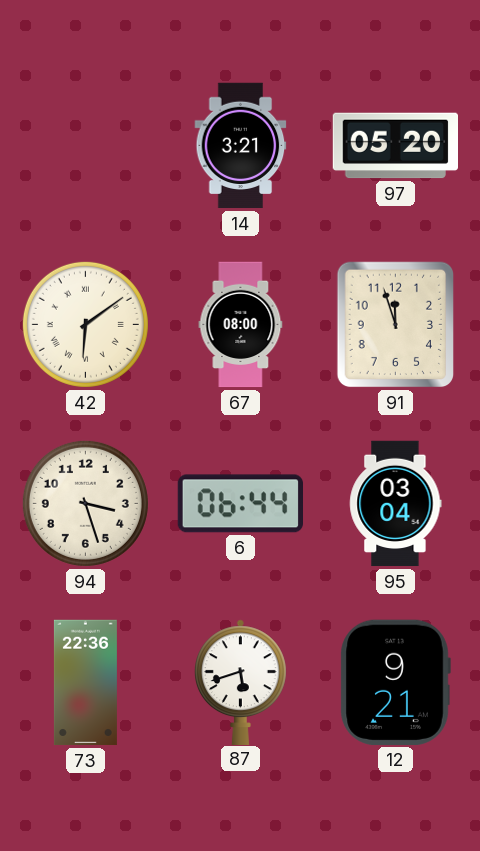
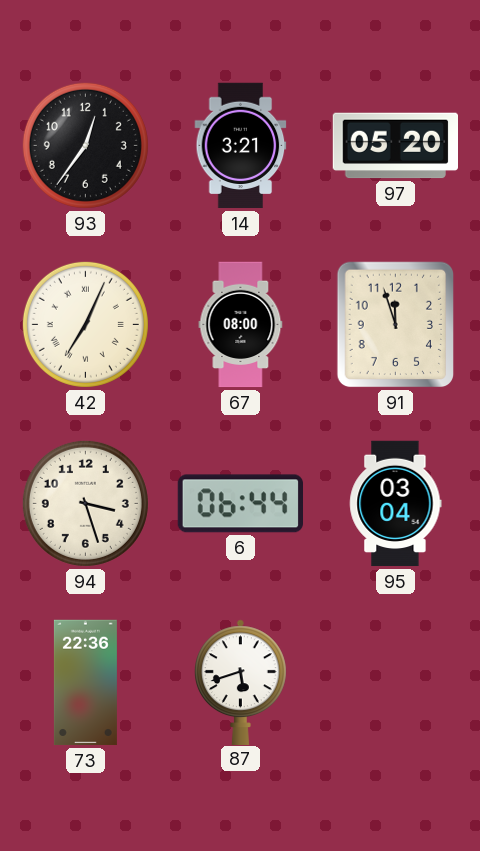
93: none -> 12:36
42: 6:09 -> 7:04
12: 9:21 -> none
